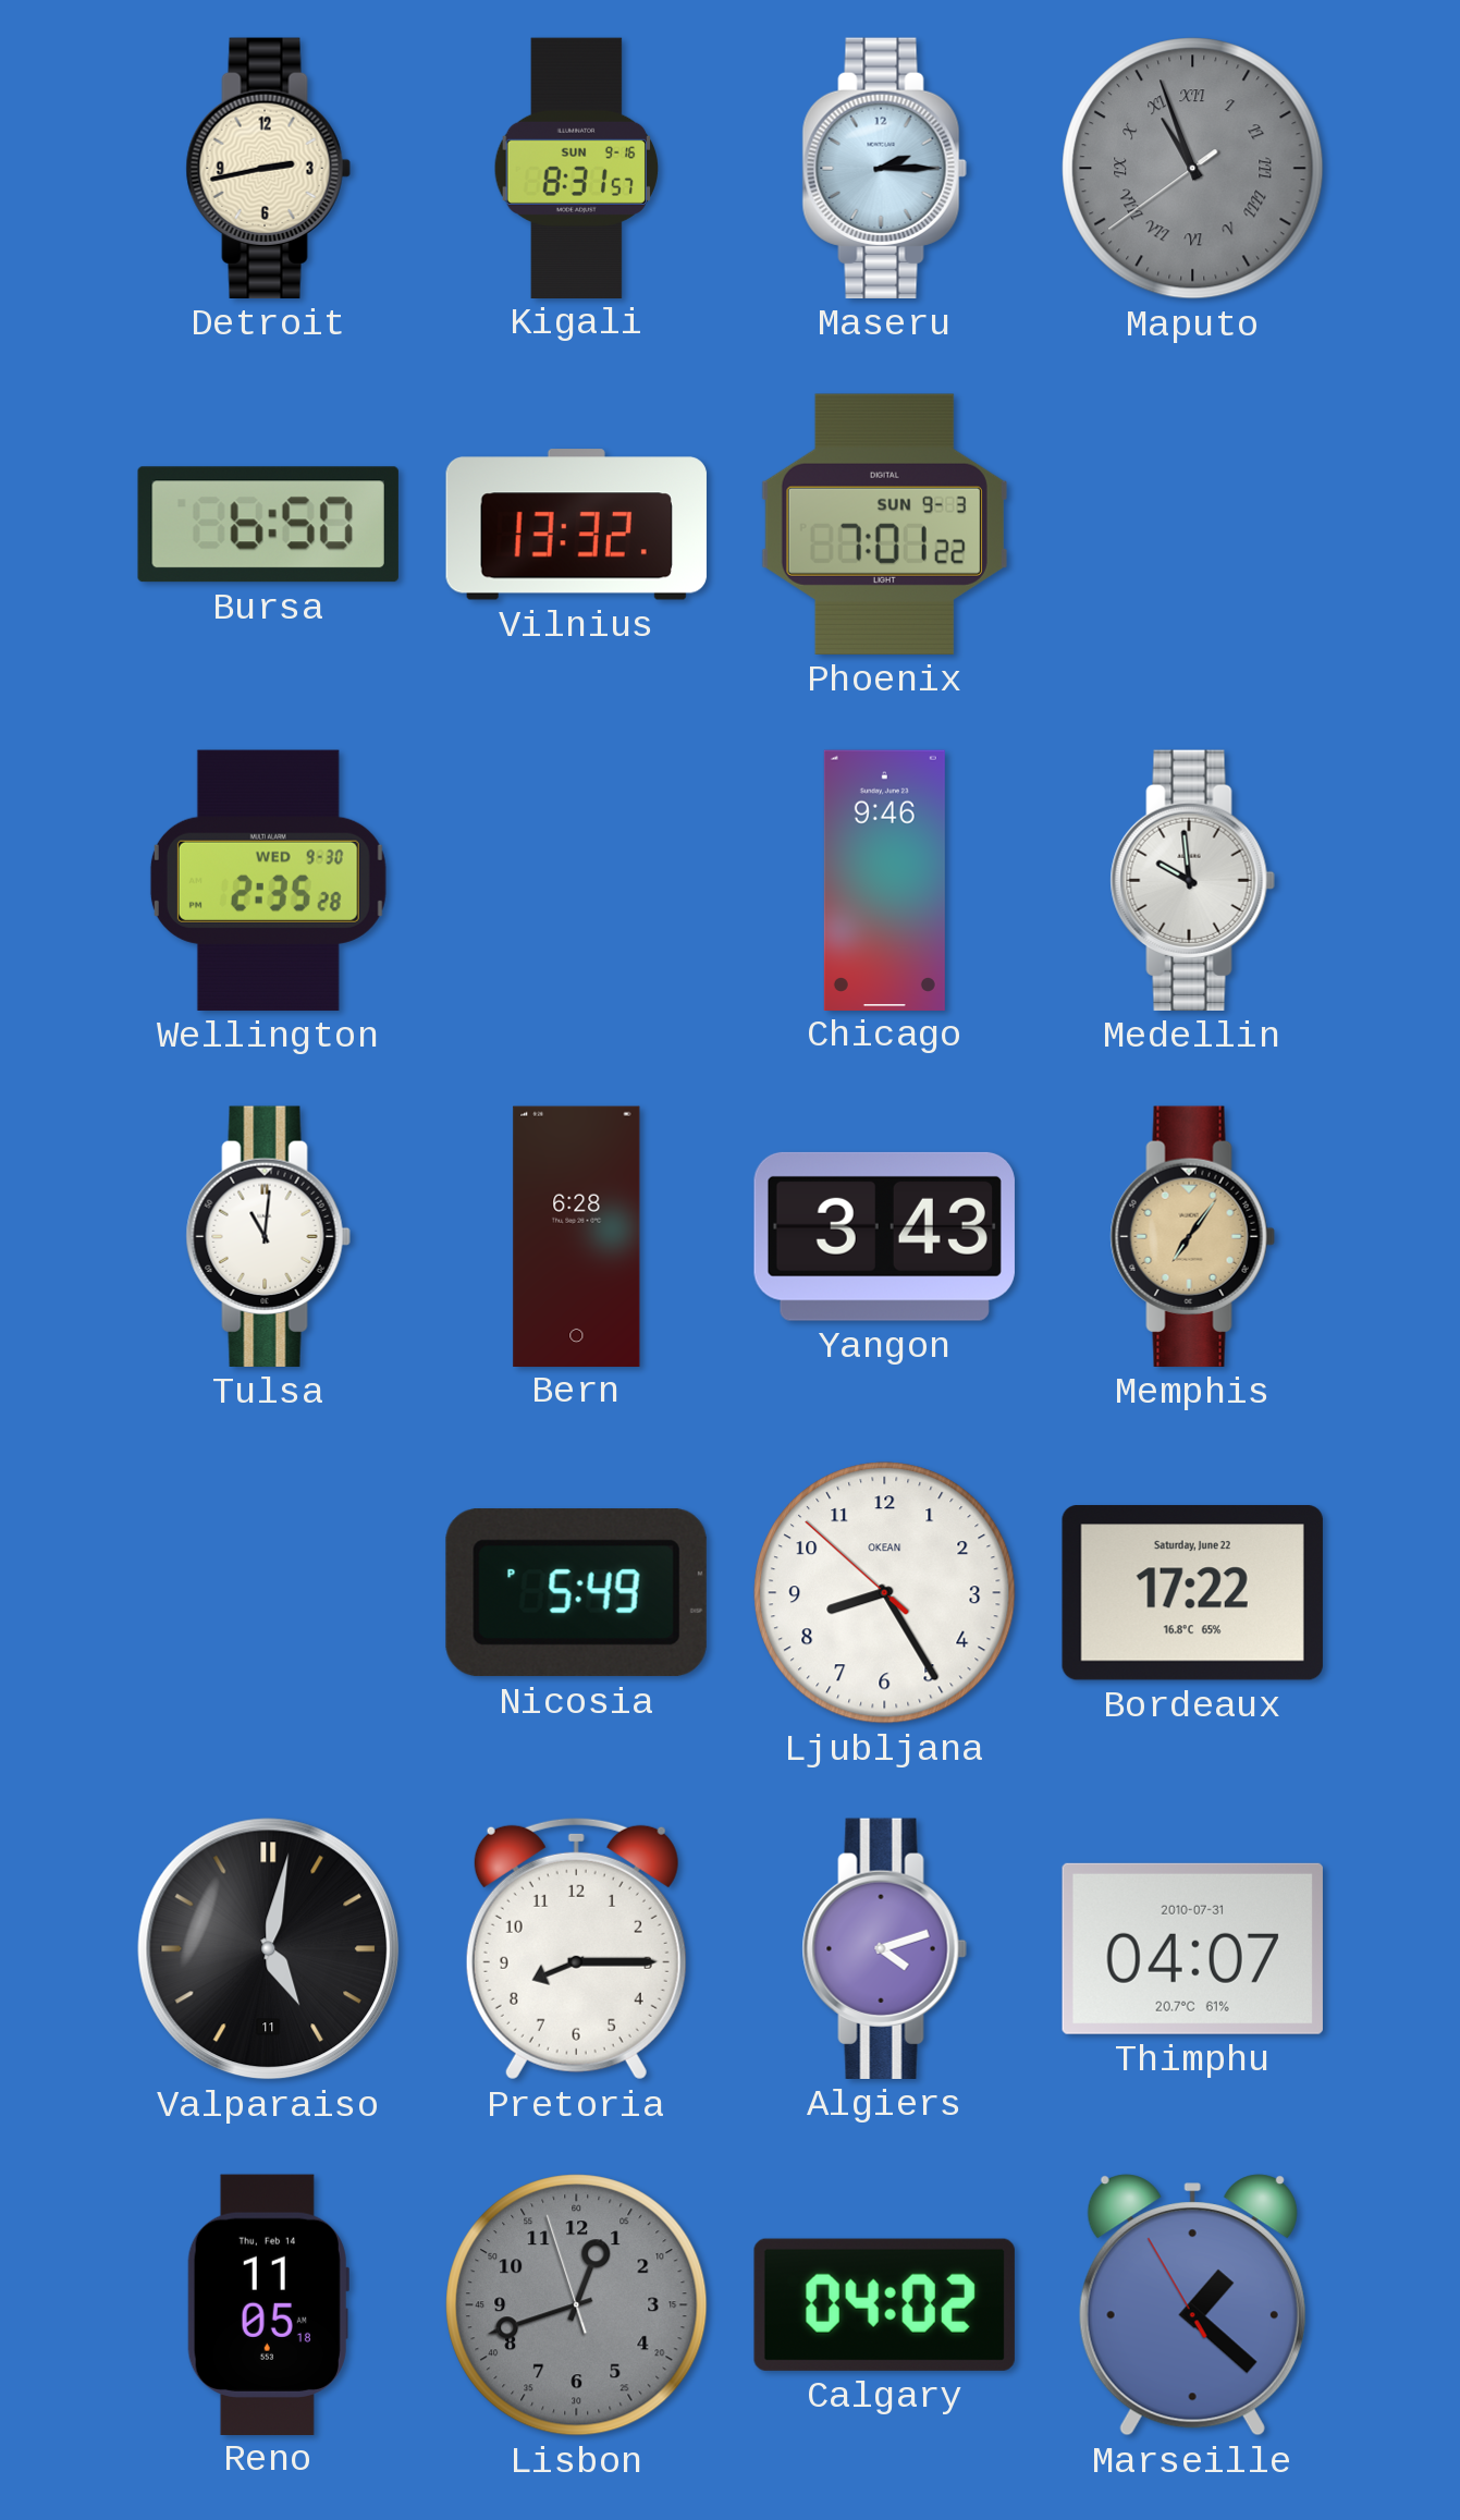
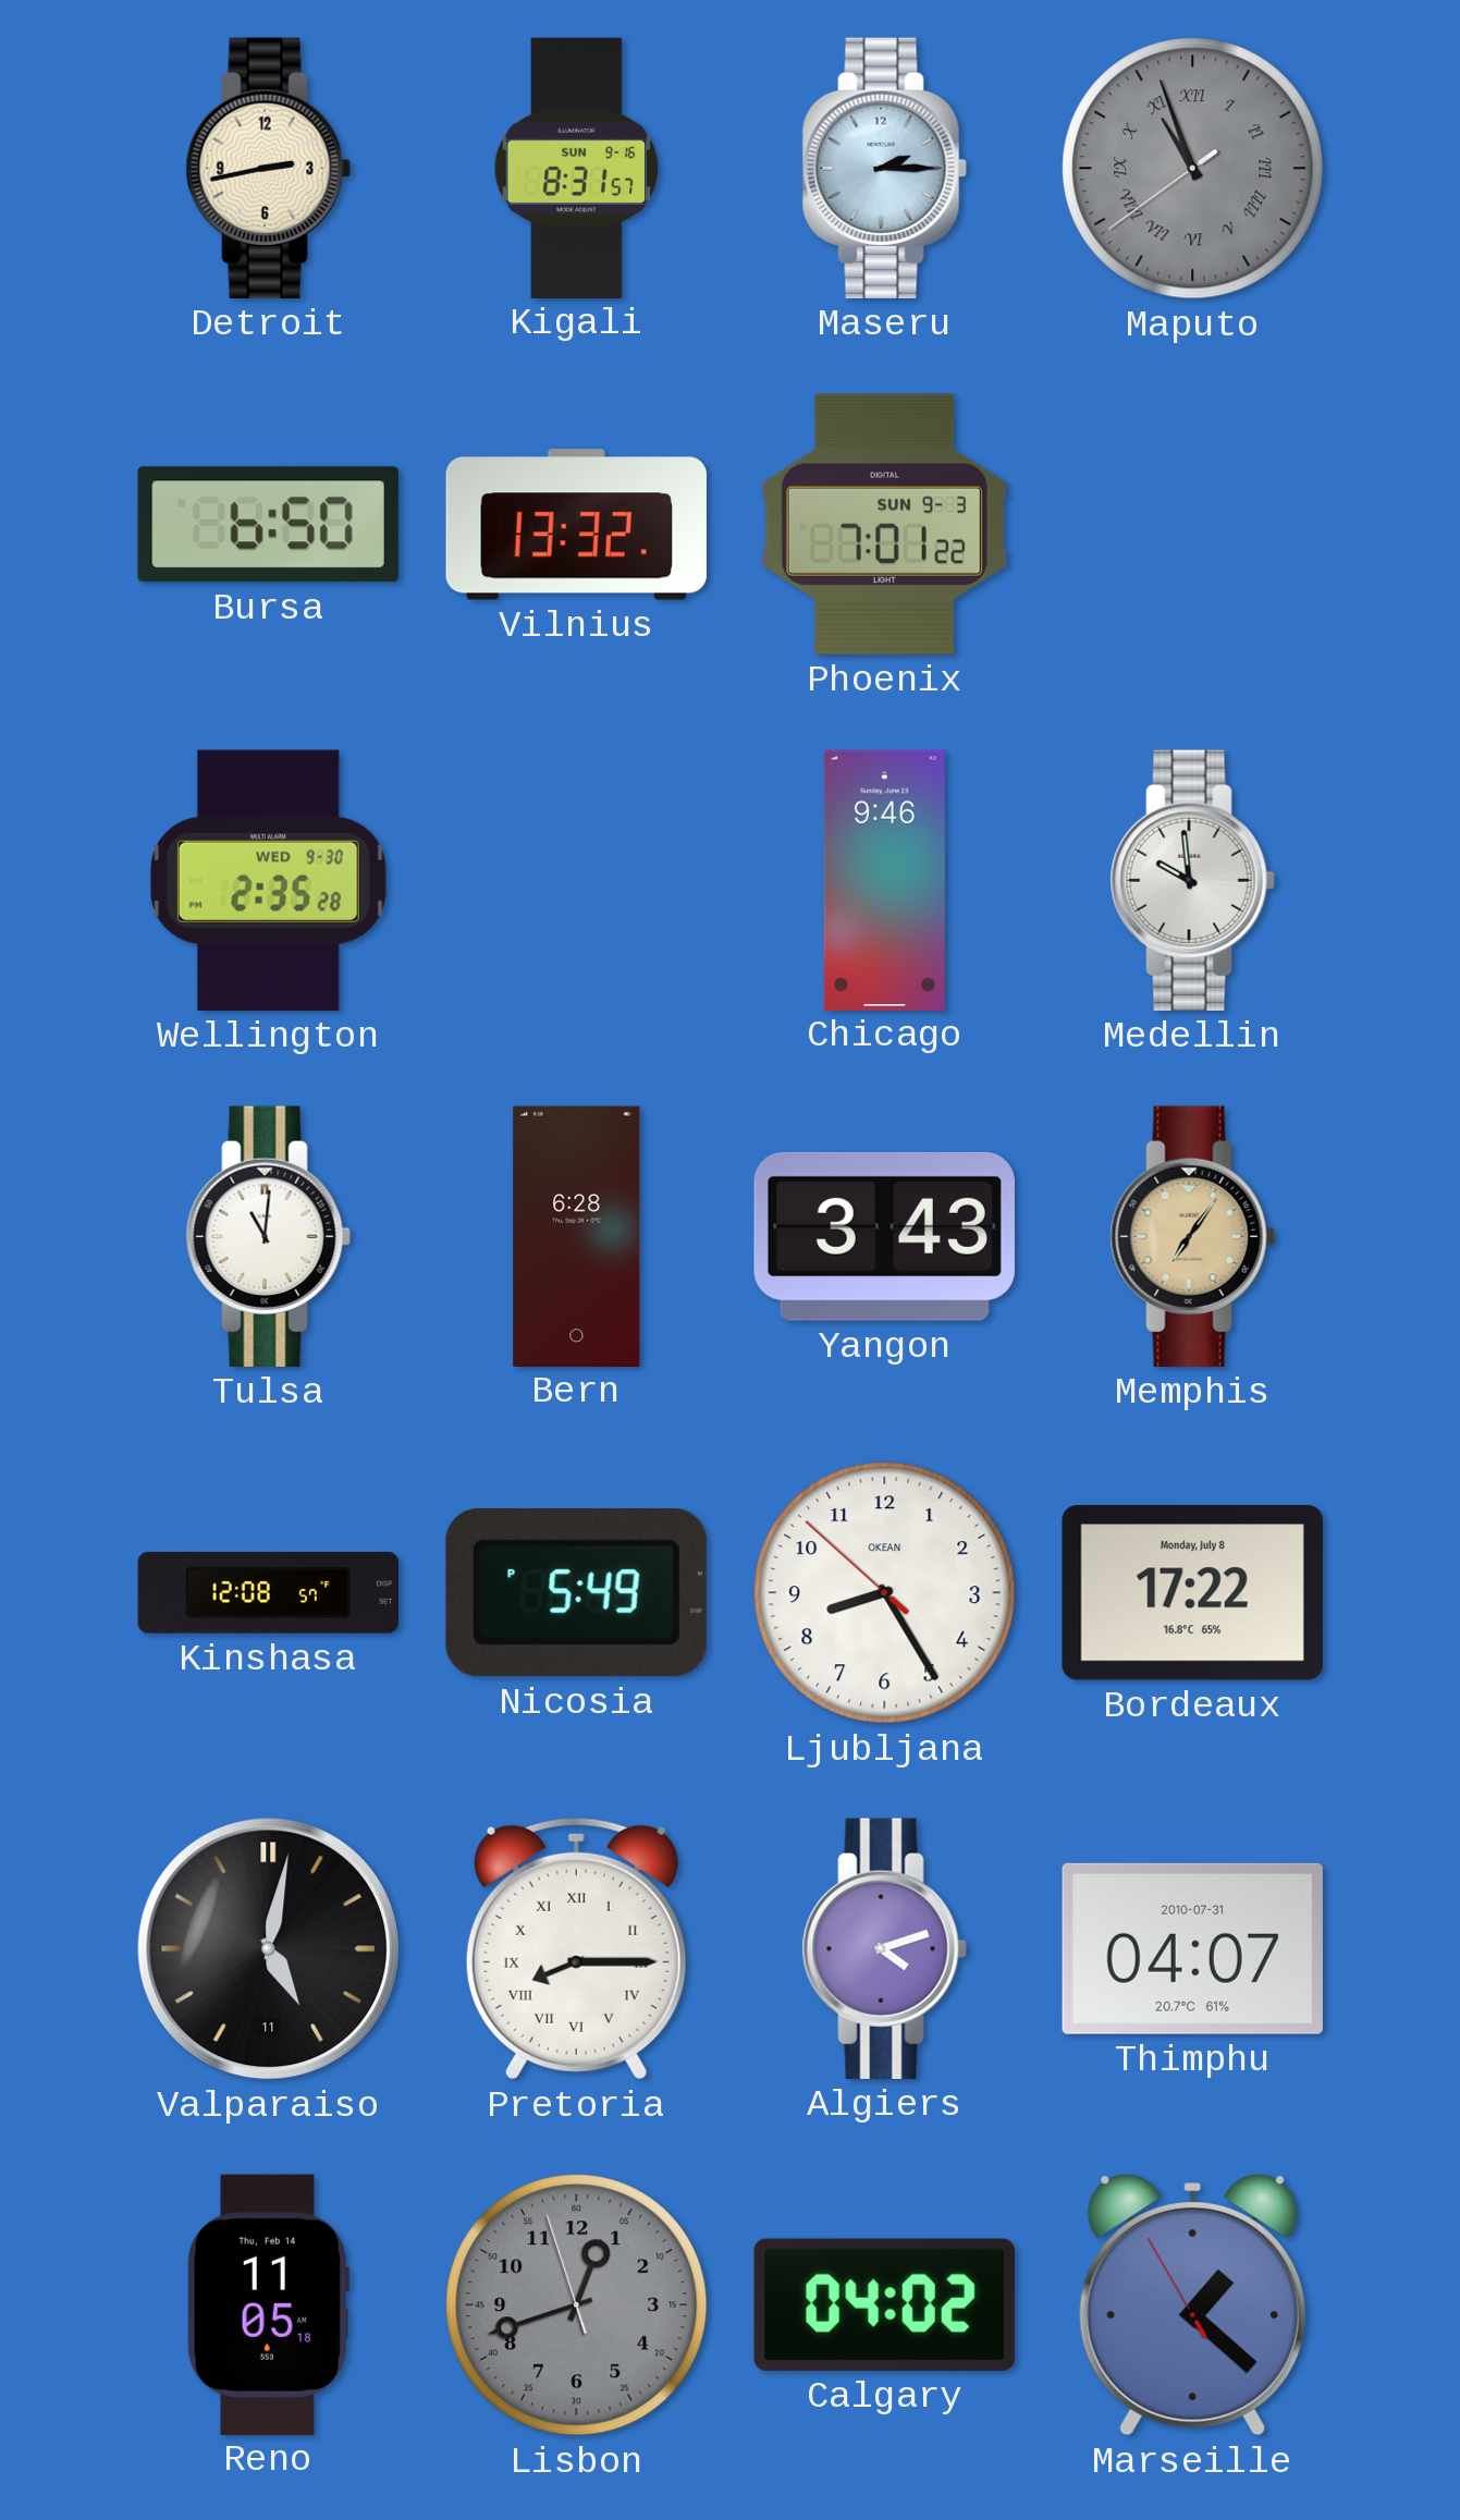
Kinshasa: none -> 12:08
Bordeaux date: Saturday, June 22 -> Monday, July 8
Pretoria numerals: Arabic -> Roman
